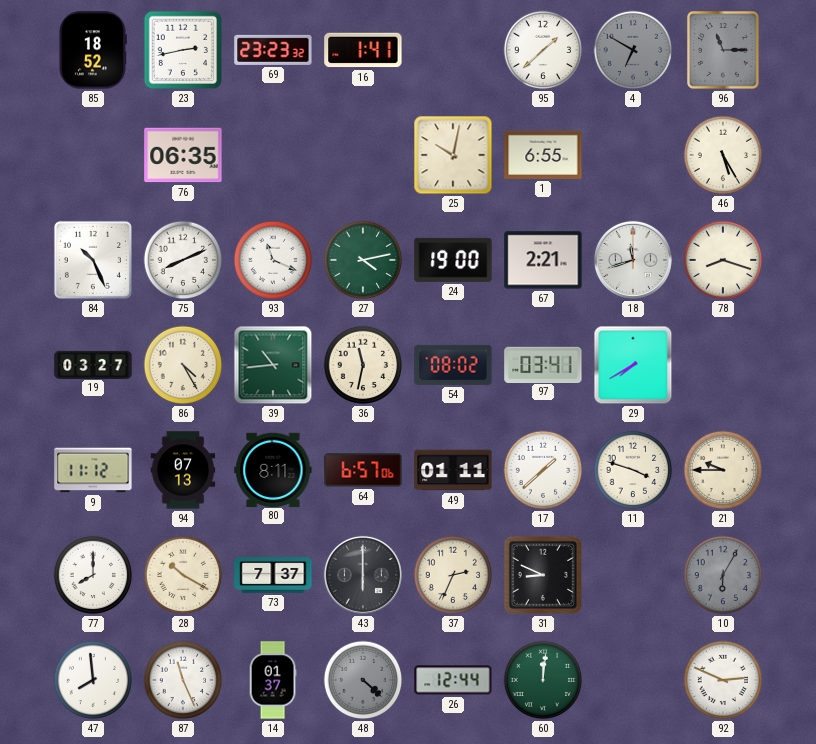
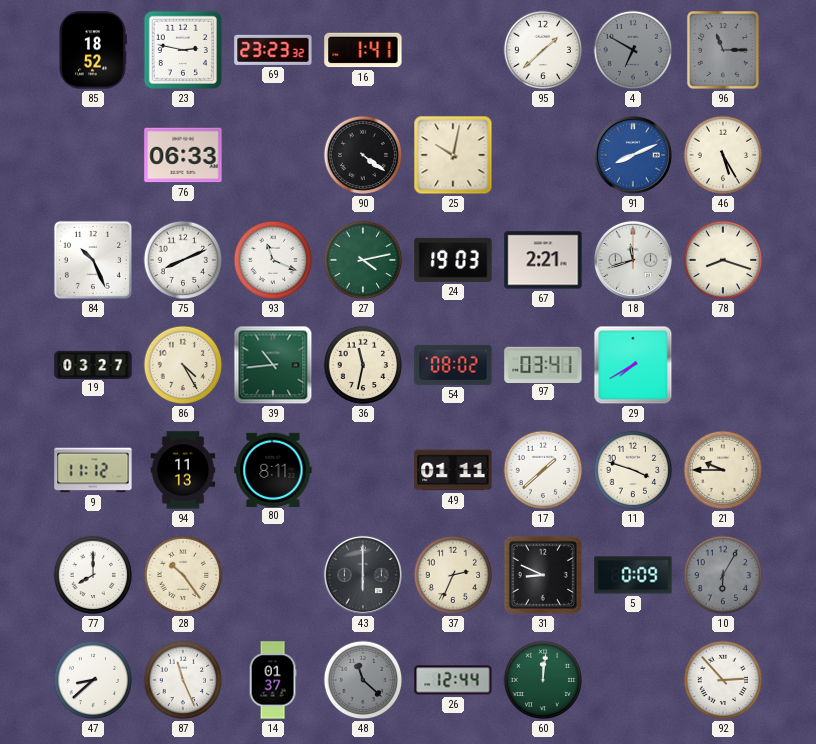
23: 2:43 -> 2:47
76: 06:35 -> 06:33
90: none -> 4:21
1: 6:55 -> none
91: none -> 8:11
24: 19:00 -> 19:03
94: 07:13 -> 11:13
64: 6:57 -> none
28: 10:20 -> 10:24
73: 7:37 -> none
5: none -> 0:09
47: 7:59 -> 8:38
48: 4:22 -> 11:22
92: 2:49 -> 2:53
